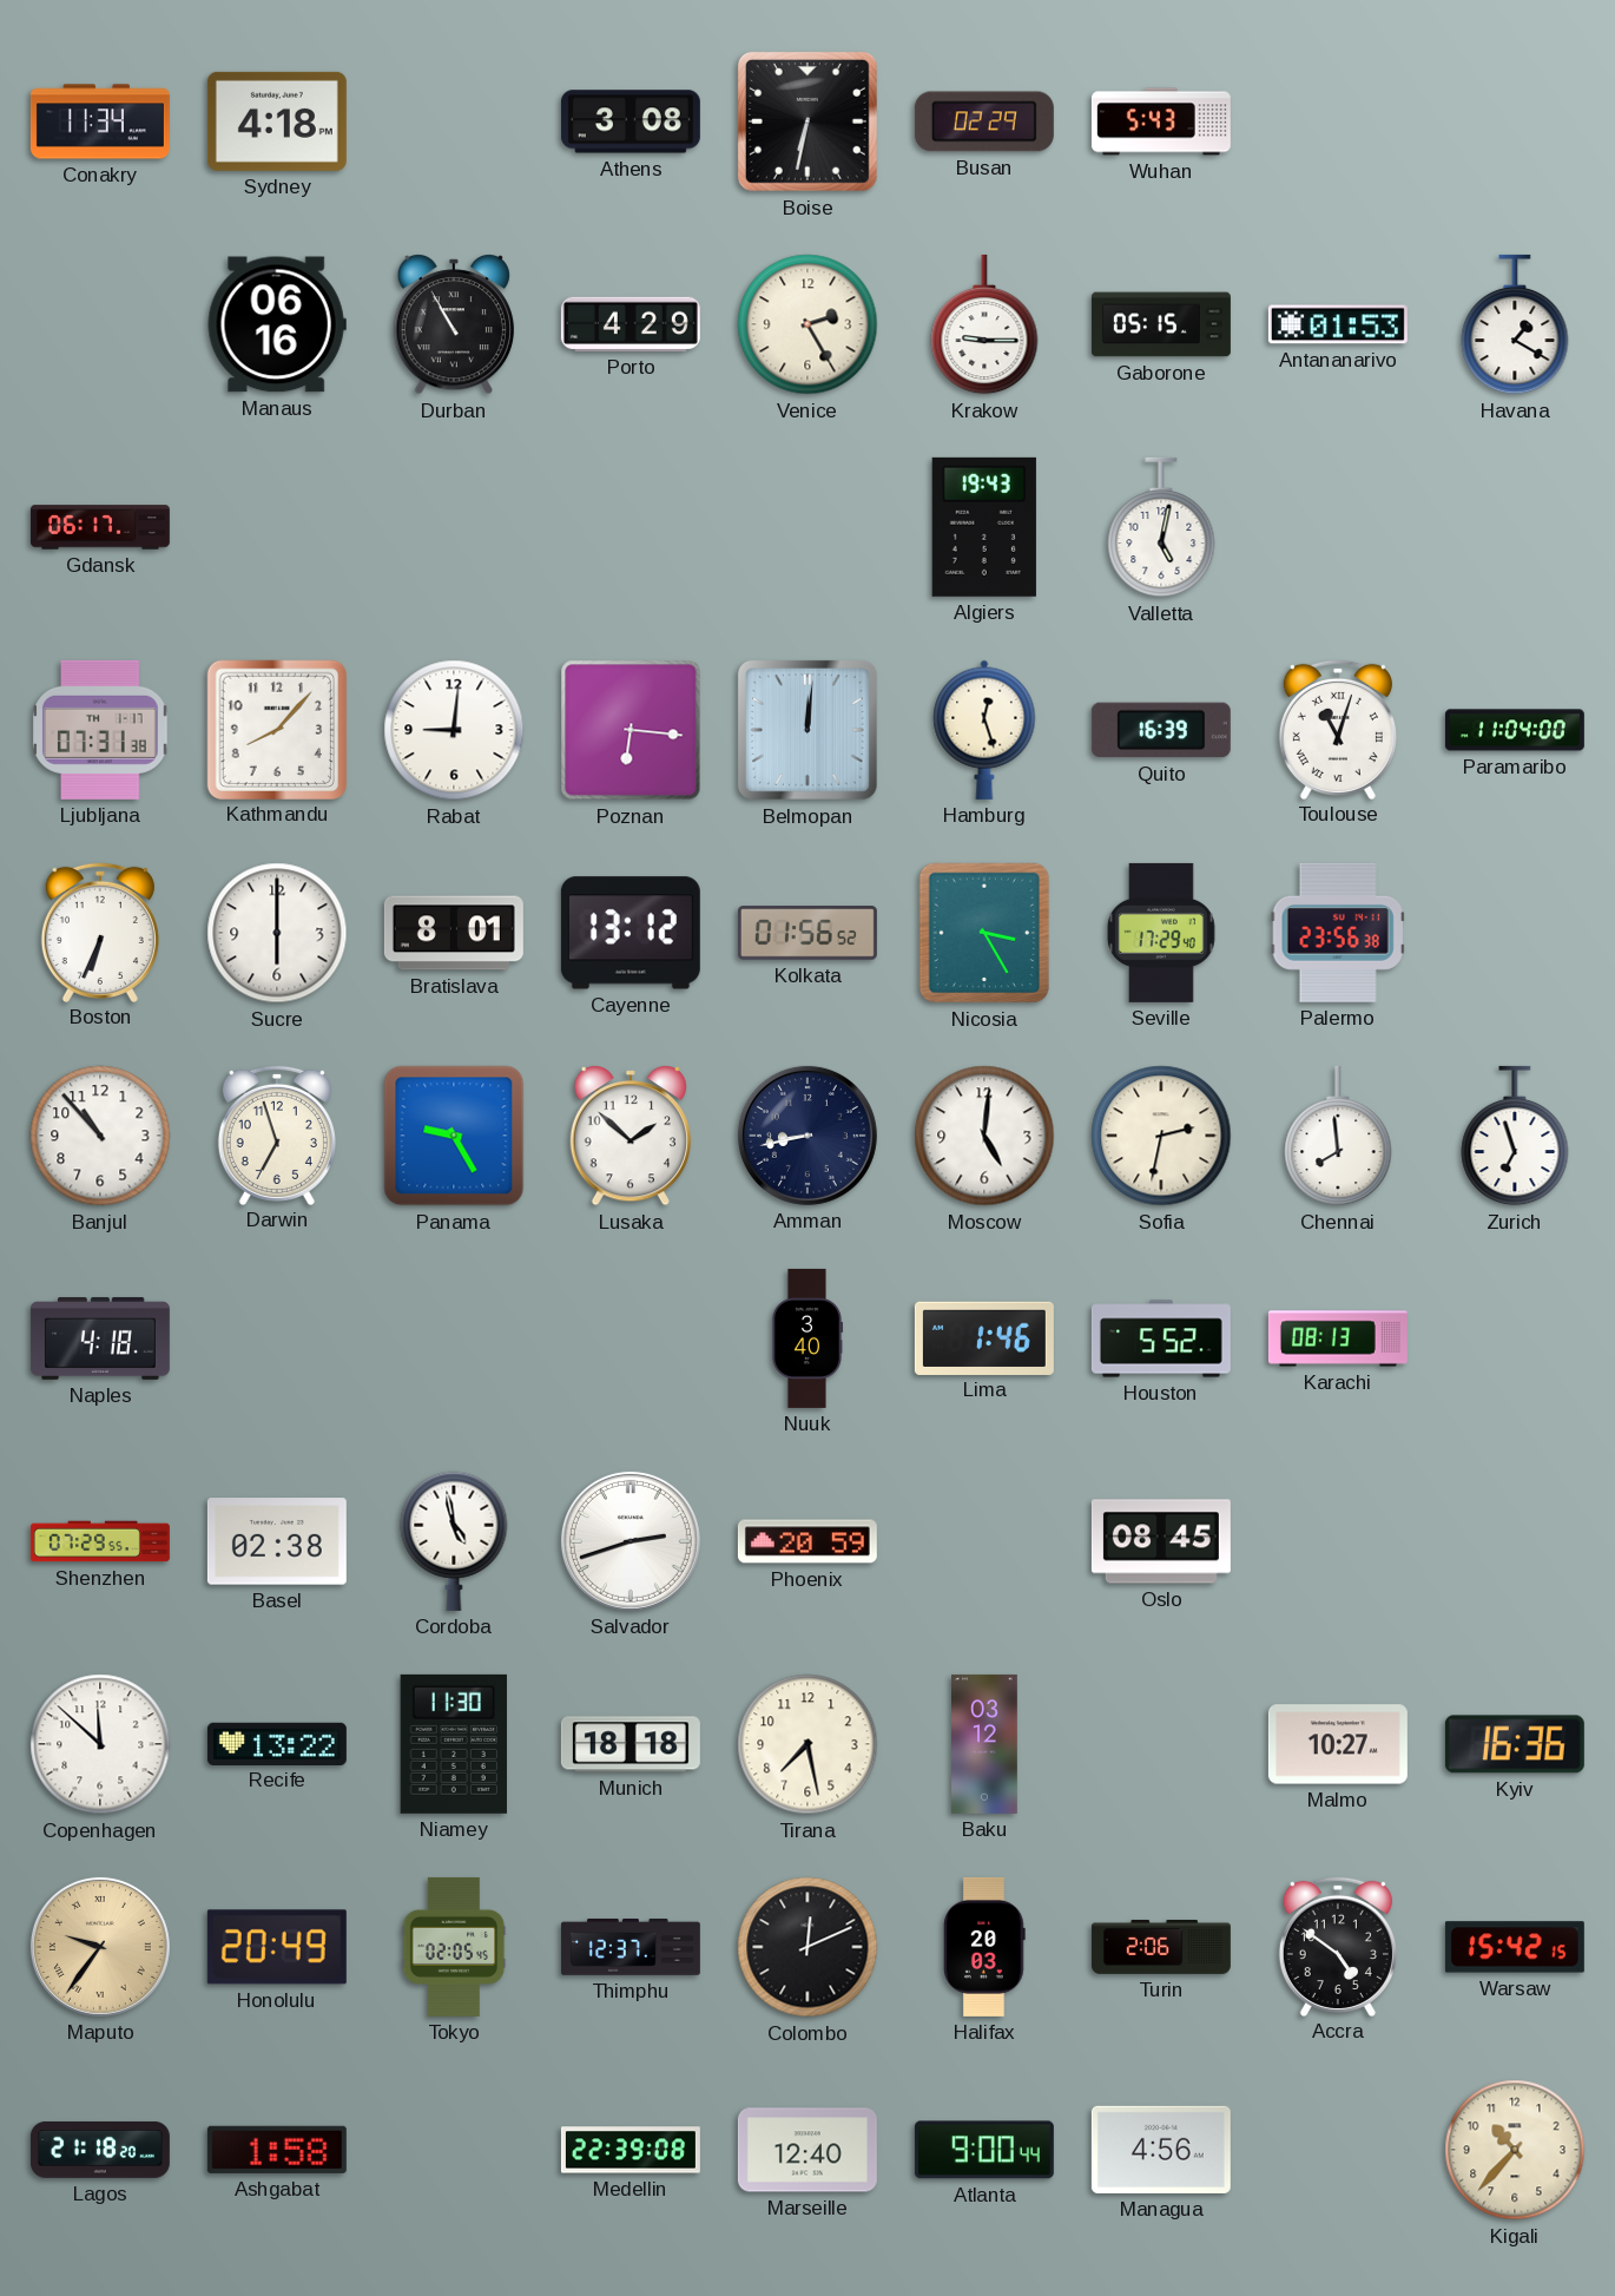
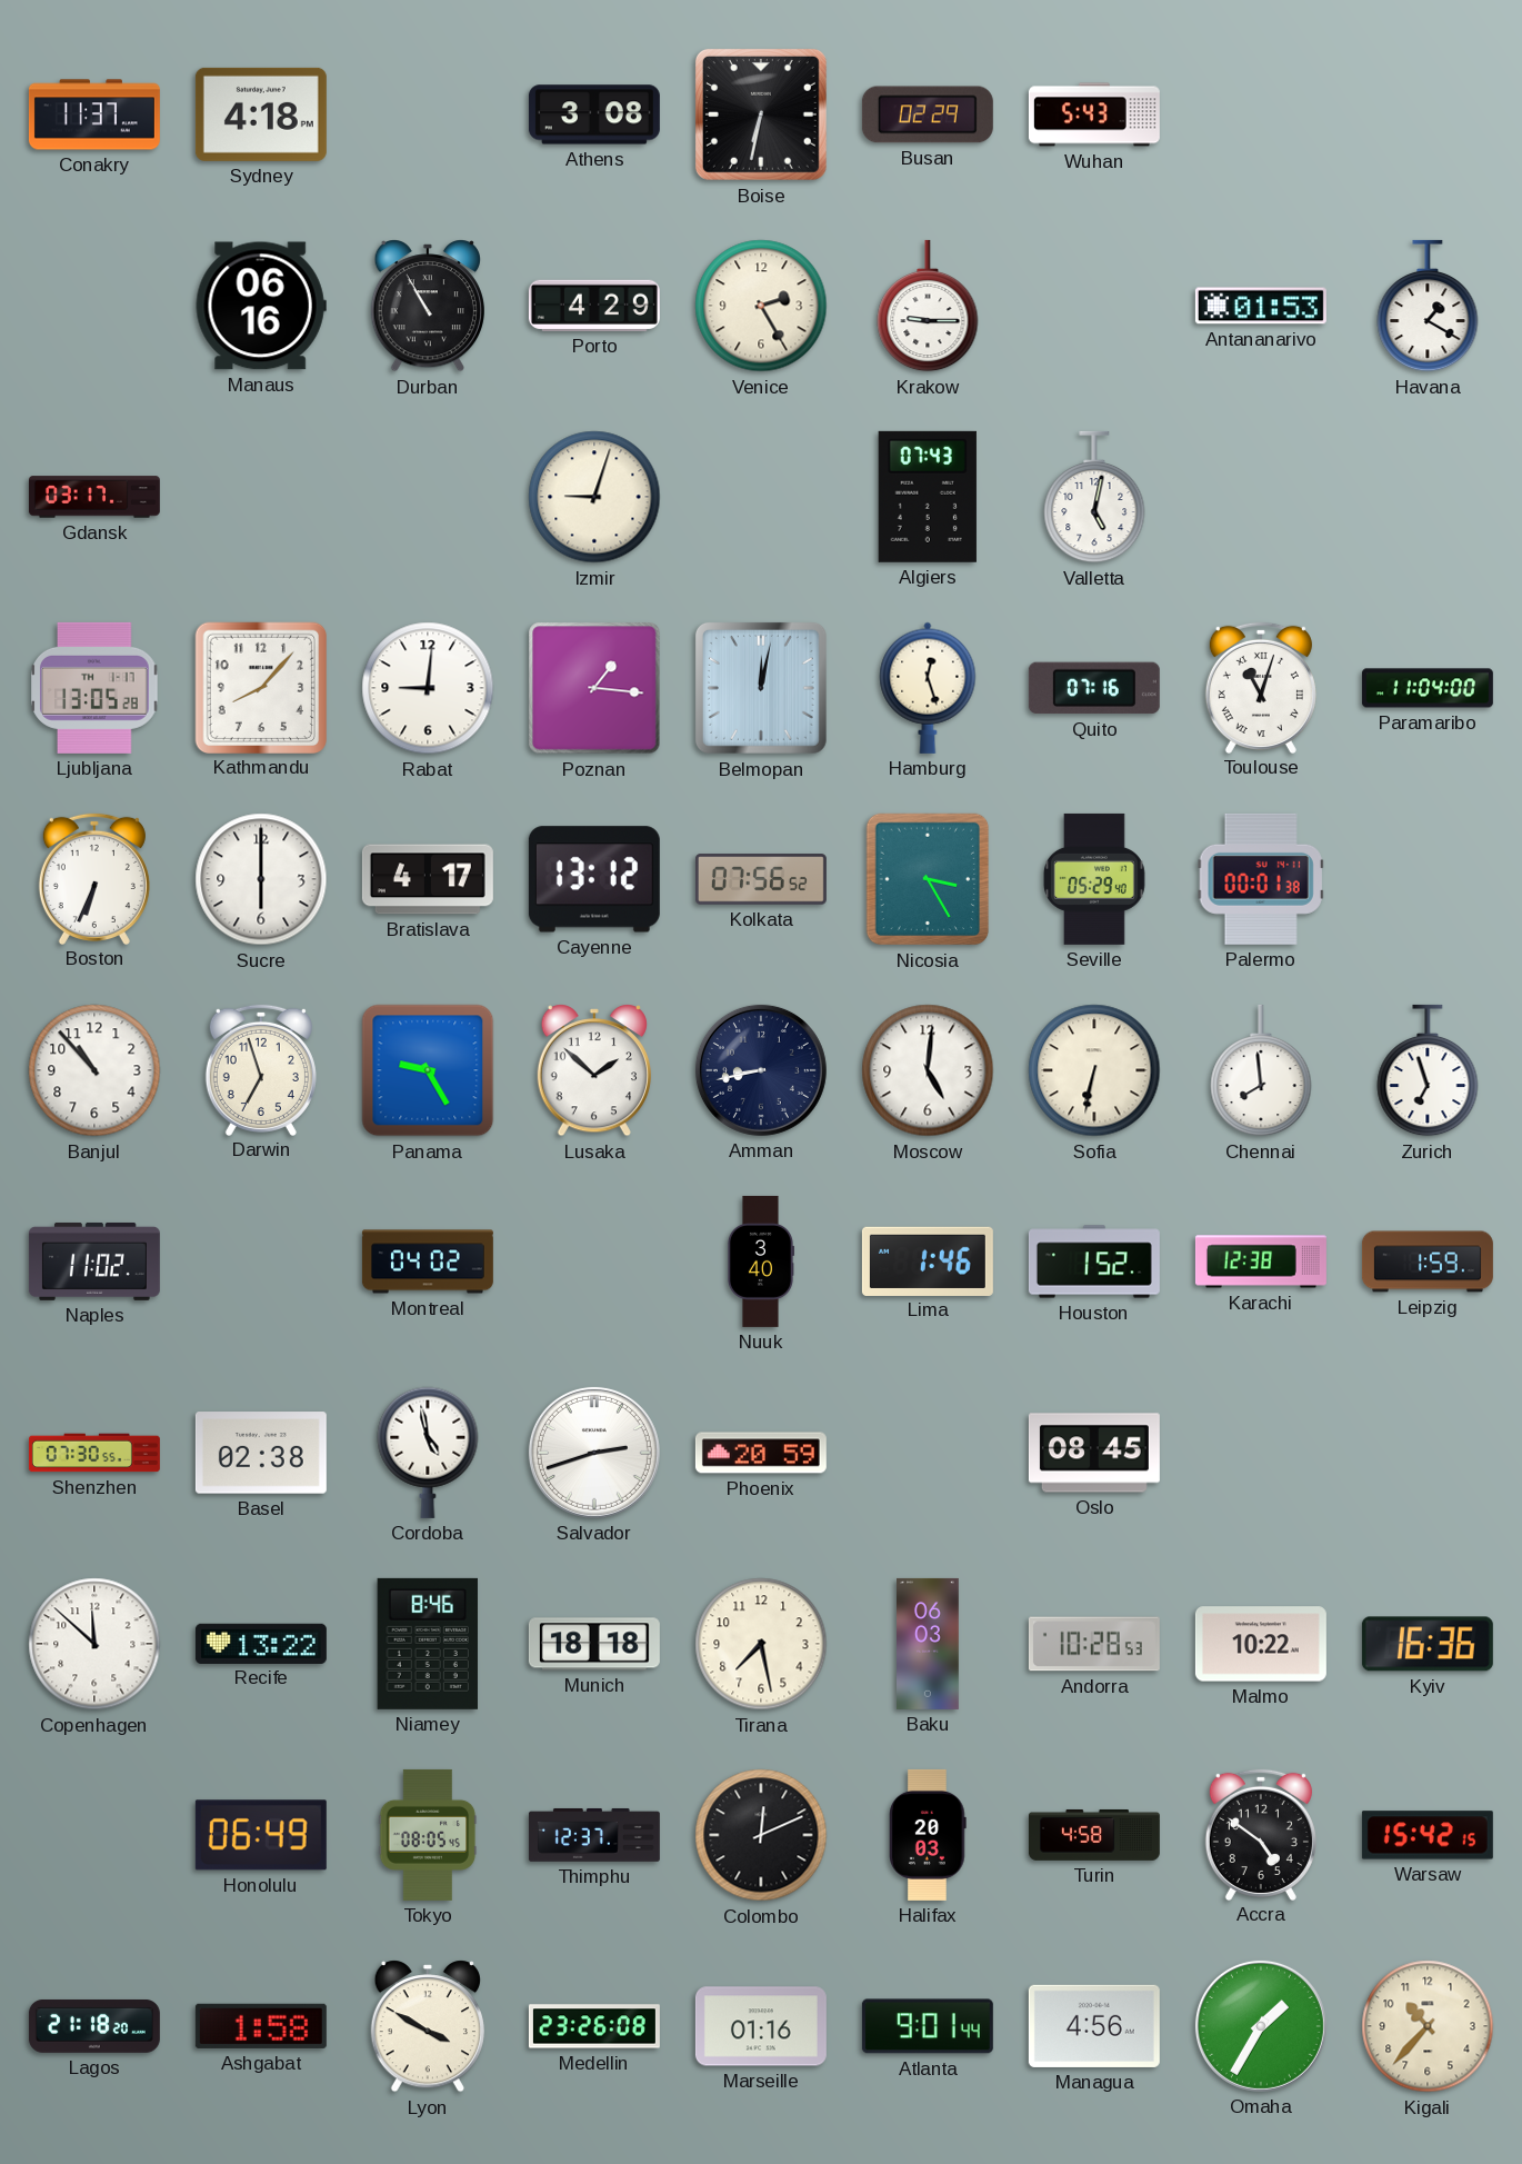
Conakry: 11:34 -> 11:37
Gaborone: 05:15 -> none
Gdansk: 06:17 -> 03:17
Izmir: none -> 9:03
Algiers: 19:43 -> 07:43
Ljubljana: 07:31 -> 13:05
Poznan: 6:16 -> 1:16
Belmopan: 12:01 -> 12:02
Quito: 16:39 -> 07:16
Bratislava: 8:01 -> 4:17
Kolkata: 01:56 -> 07:56
Seville: 17:29 -> 05:29
Palermo: 23:56 -> 00:01
Sofia: 2:32 -> 6:32
Naples: 4:18 -> 11:02
Montreal: none -> 04:02
Houston: 5:52 -> 1:52
Karachi: 08:13 -> 12:38
Leipzig: none -> 1:59
Shenzhen: 07:29 -> 07:30
Niamey: 11:30 -> 8:46
Baku: 03:12 -> 06:03
Andorra: none -> 10:28
Malmo: 10:27 -> 10:22
Maputo: 9:36 -> none
Honolulu: 20:49 -> 06:49
Tokyo: 02:05 -> 08:05
Turin: 2:06 -> 4:58
Lyon: none -> 3:50
Medellin: 22:39 -> 23:26
Marseille: 12:40 -> 01:16
Atlanta: 9:00 -> 9:01
Omaha: none -> 1:35
